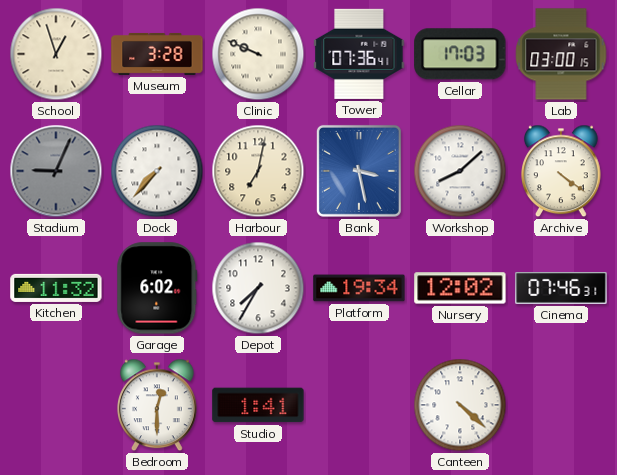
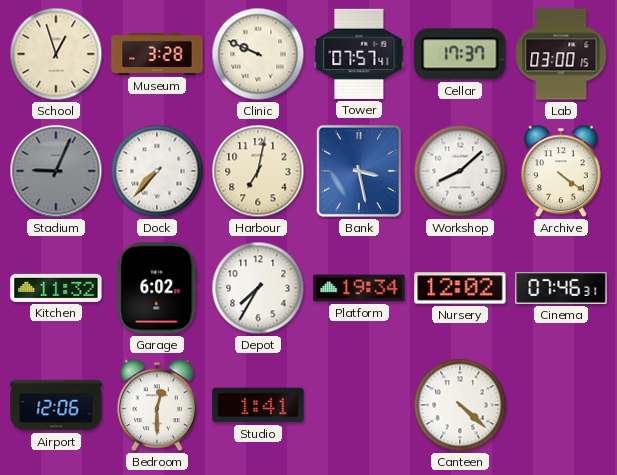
Tower: 07:36 -> 07:57
Cellar: 17:03 -> 17:37
Airport: none -> 12:06
